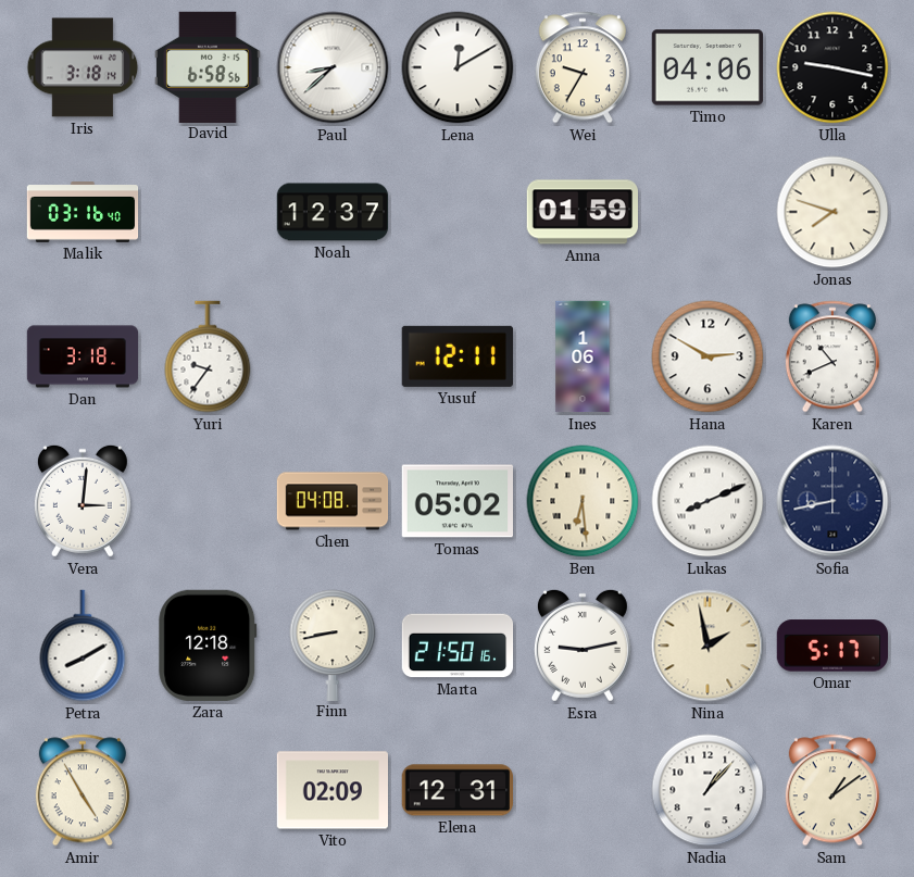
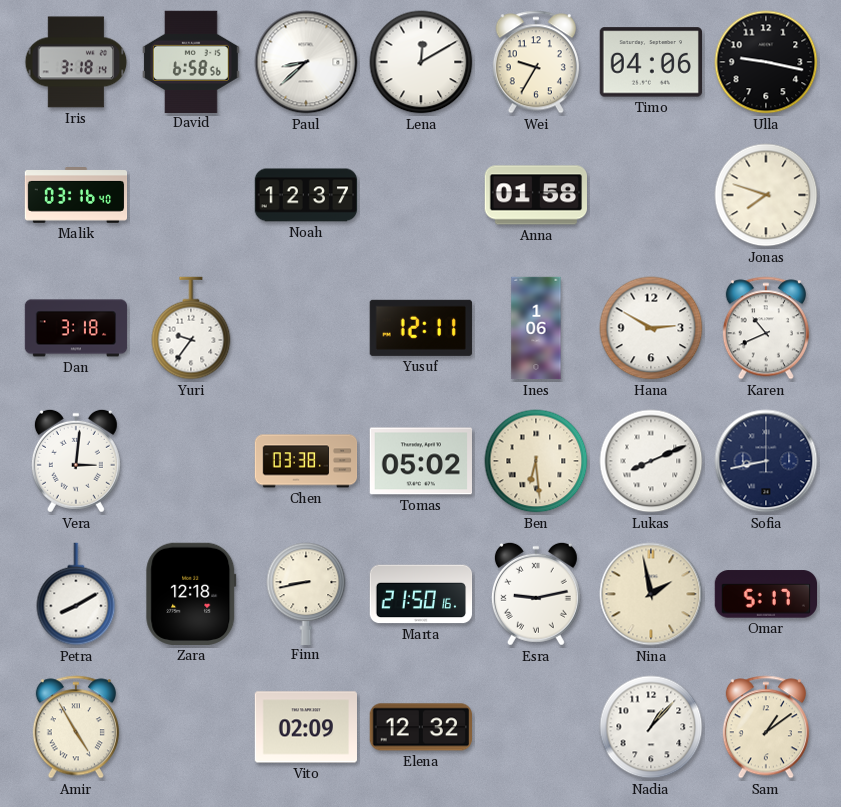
Anna: 01:59 -> 01:58
Chen: 04:08 -> 03:38
Elena: 12:31 -> 12:32
